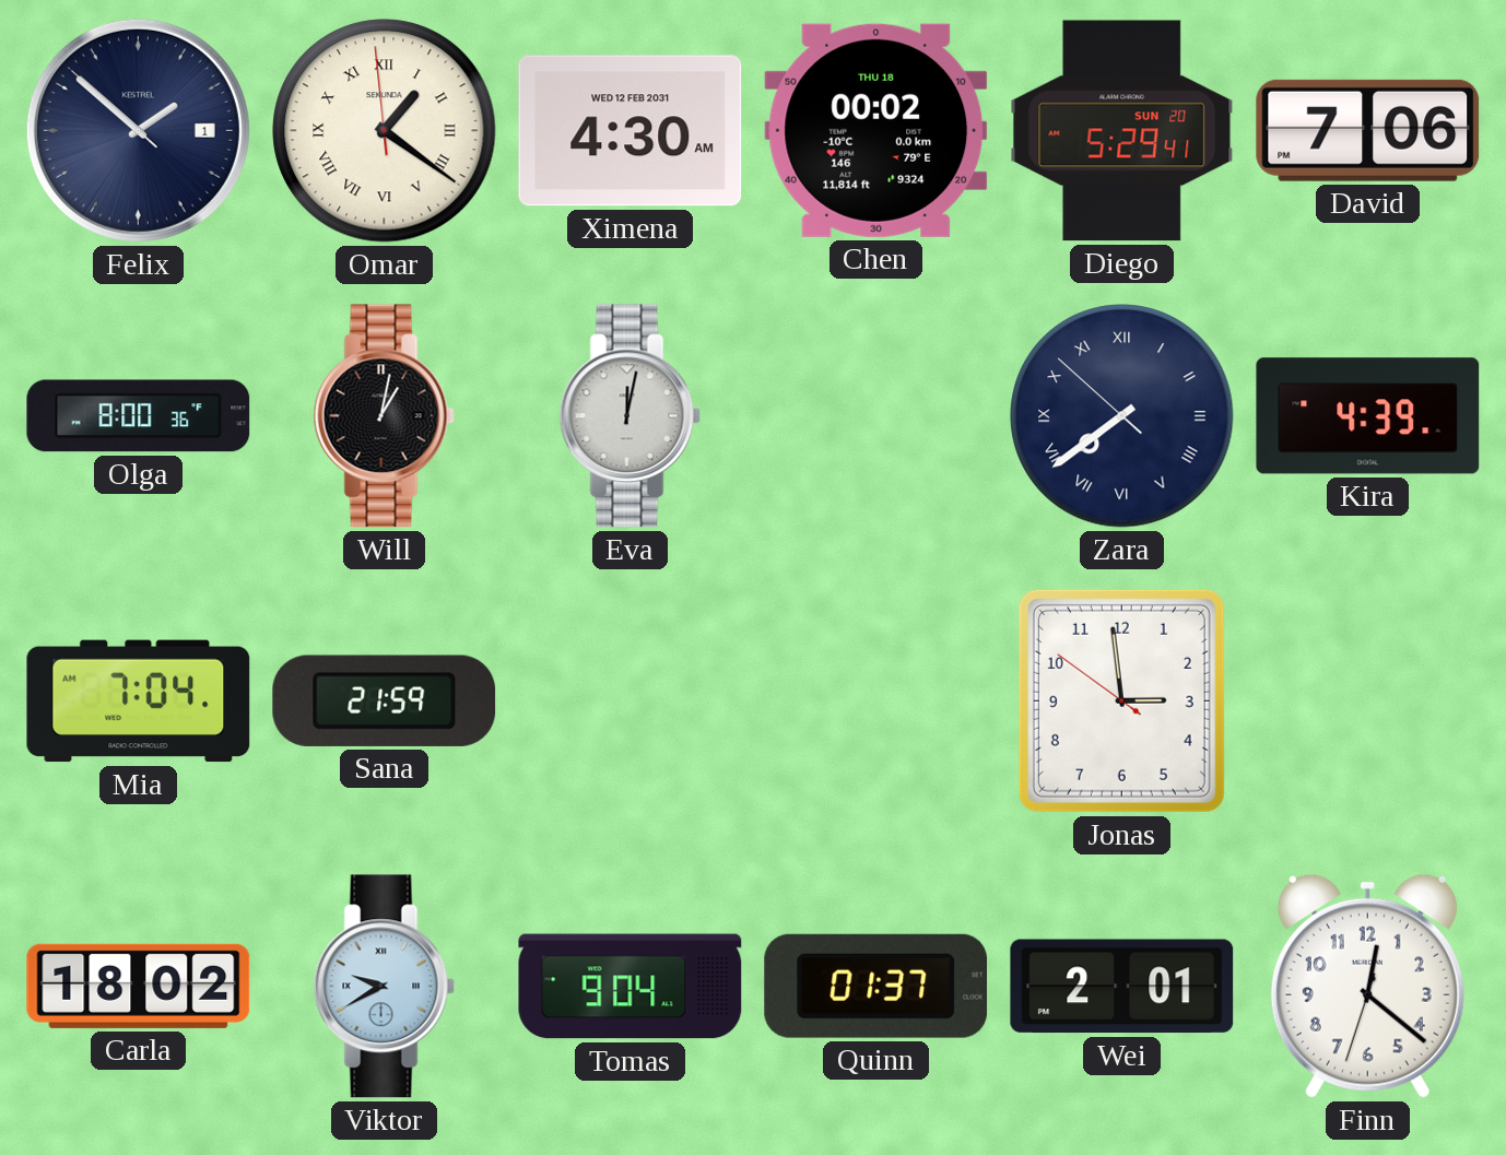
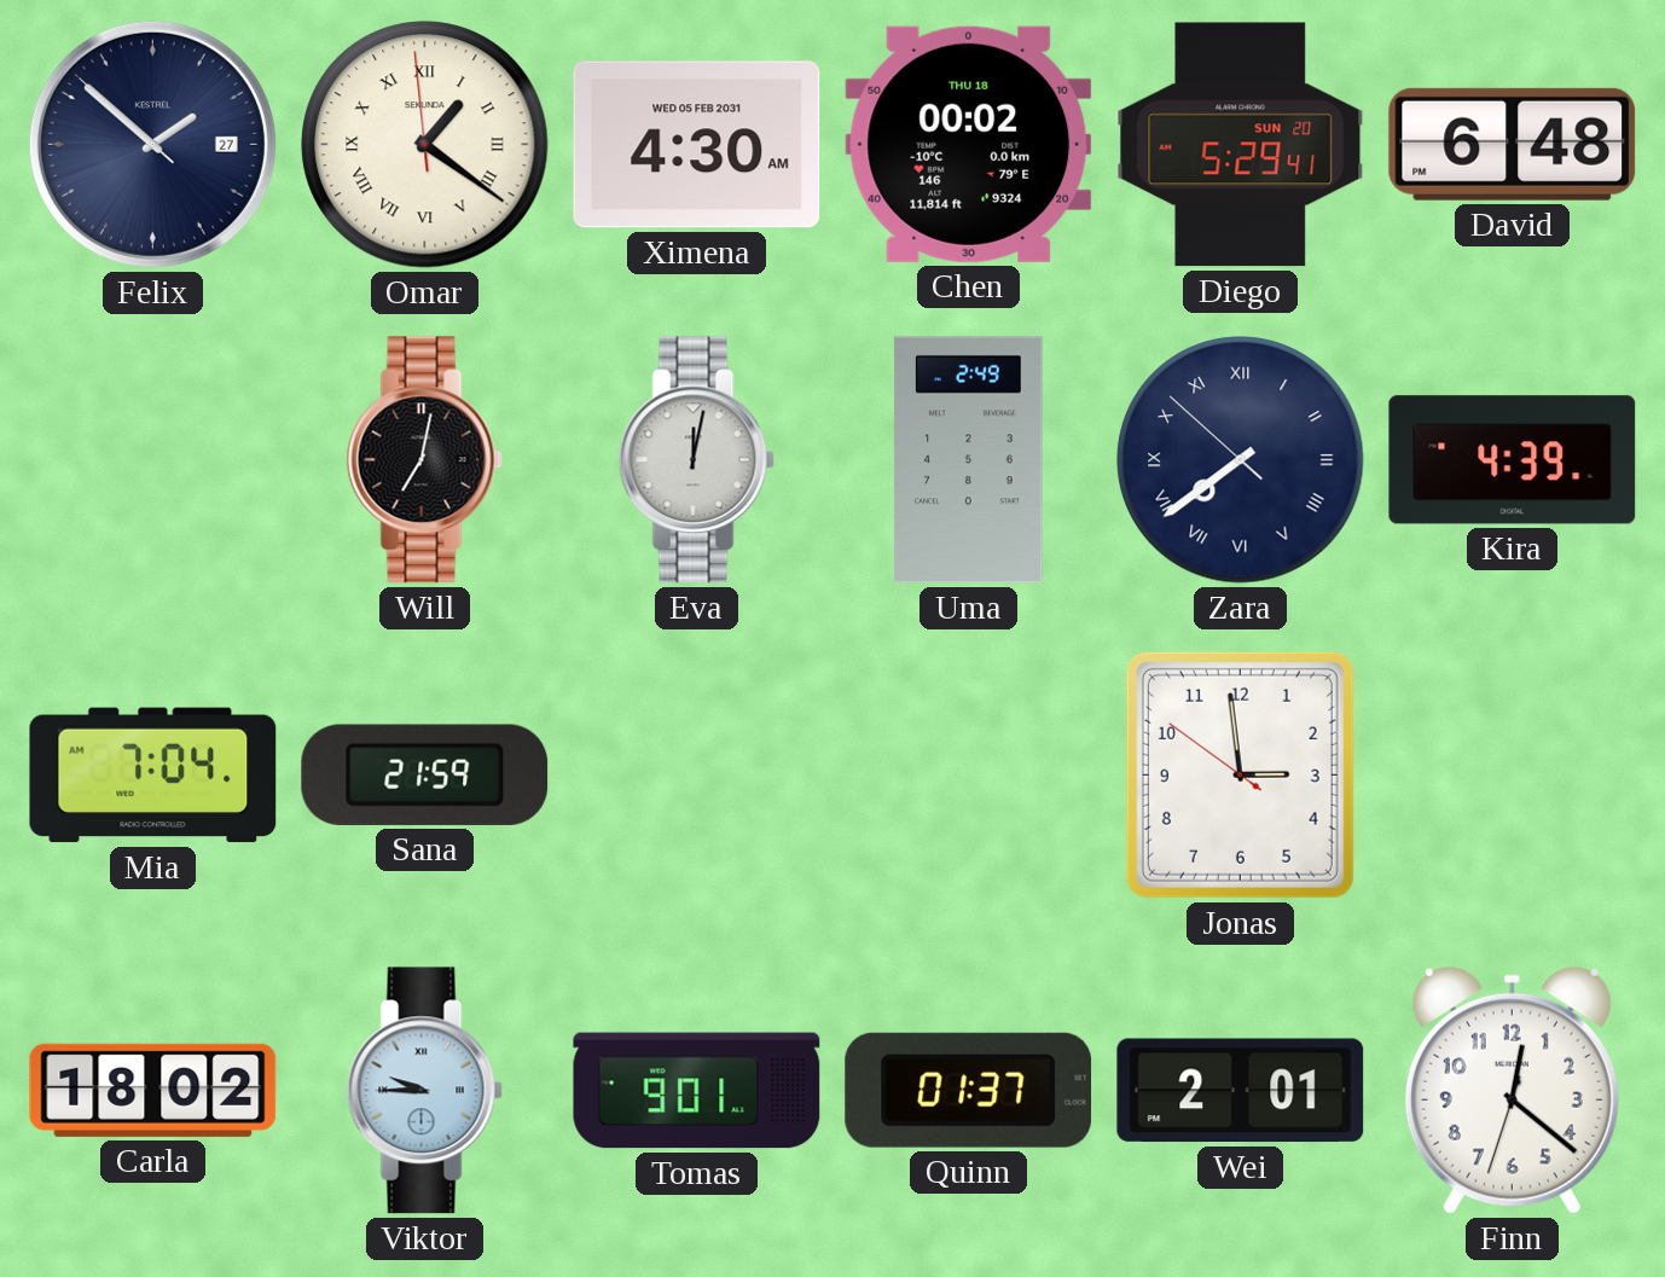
Felix date: 1 -> 27
Ximena date: WED 12 FEB 2031 -> WED 05 FEB 2031
David: 7:06 -> 6:48
Olga: 8:00 -> none
Will: 1:02 -> 7:02
Uma: none -> 2:49
Viktor: 9:40 -> 9:45
Tomas: 9:04 -> 9:01
